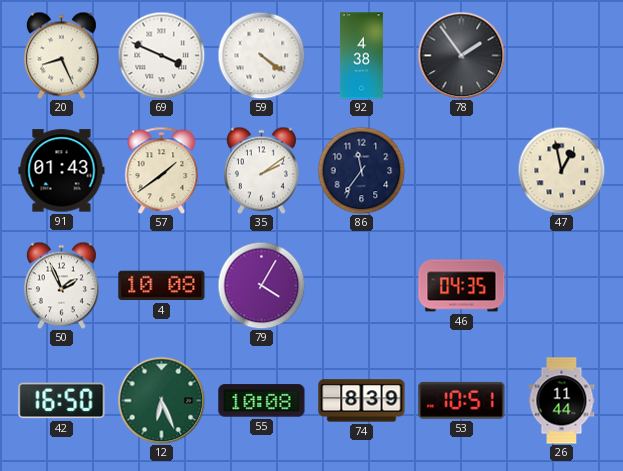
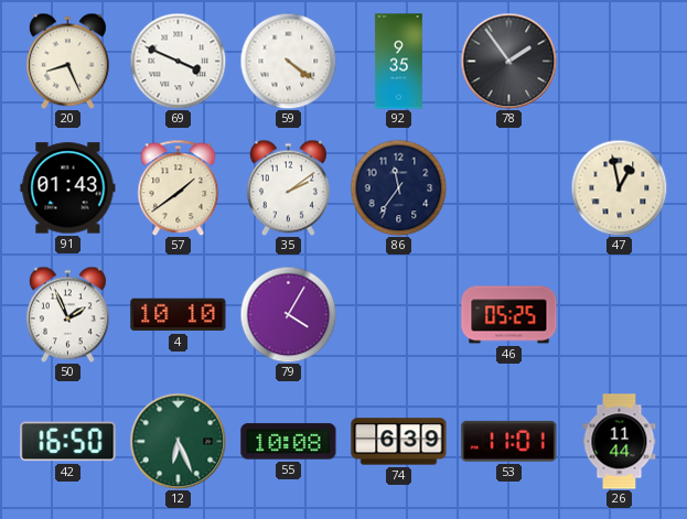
92: 4:38 -> 9:35
4: 10:08 -> 10:10
46: 04:35 -> 05:25
74: 8:39 -> 6:39
53: 10:51 -> 11:01
